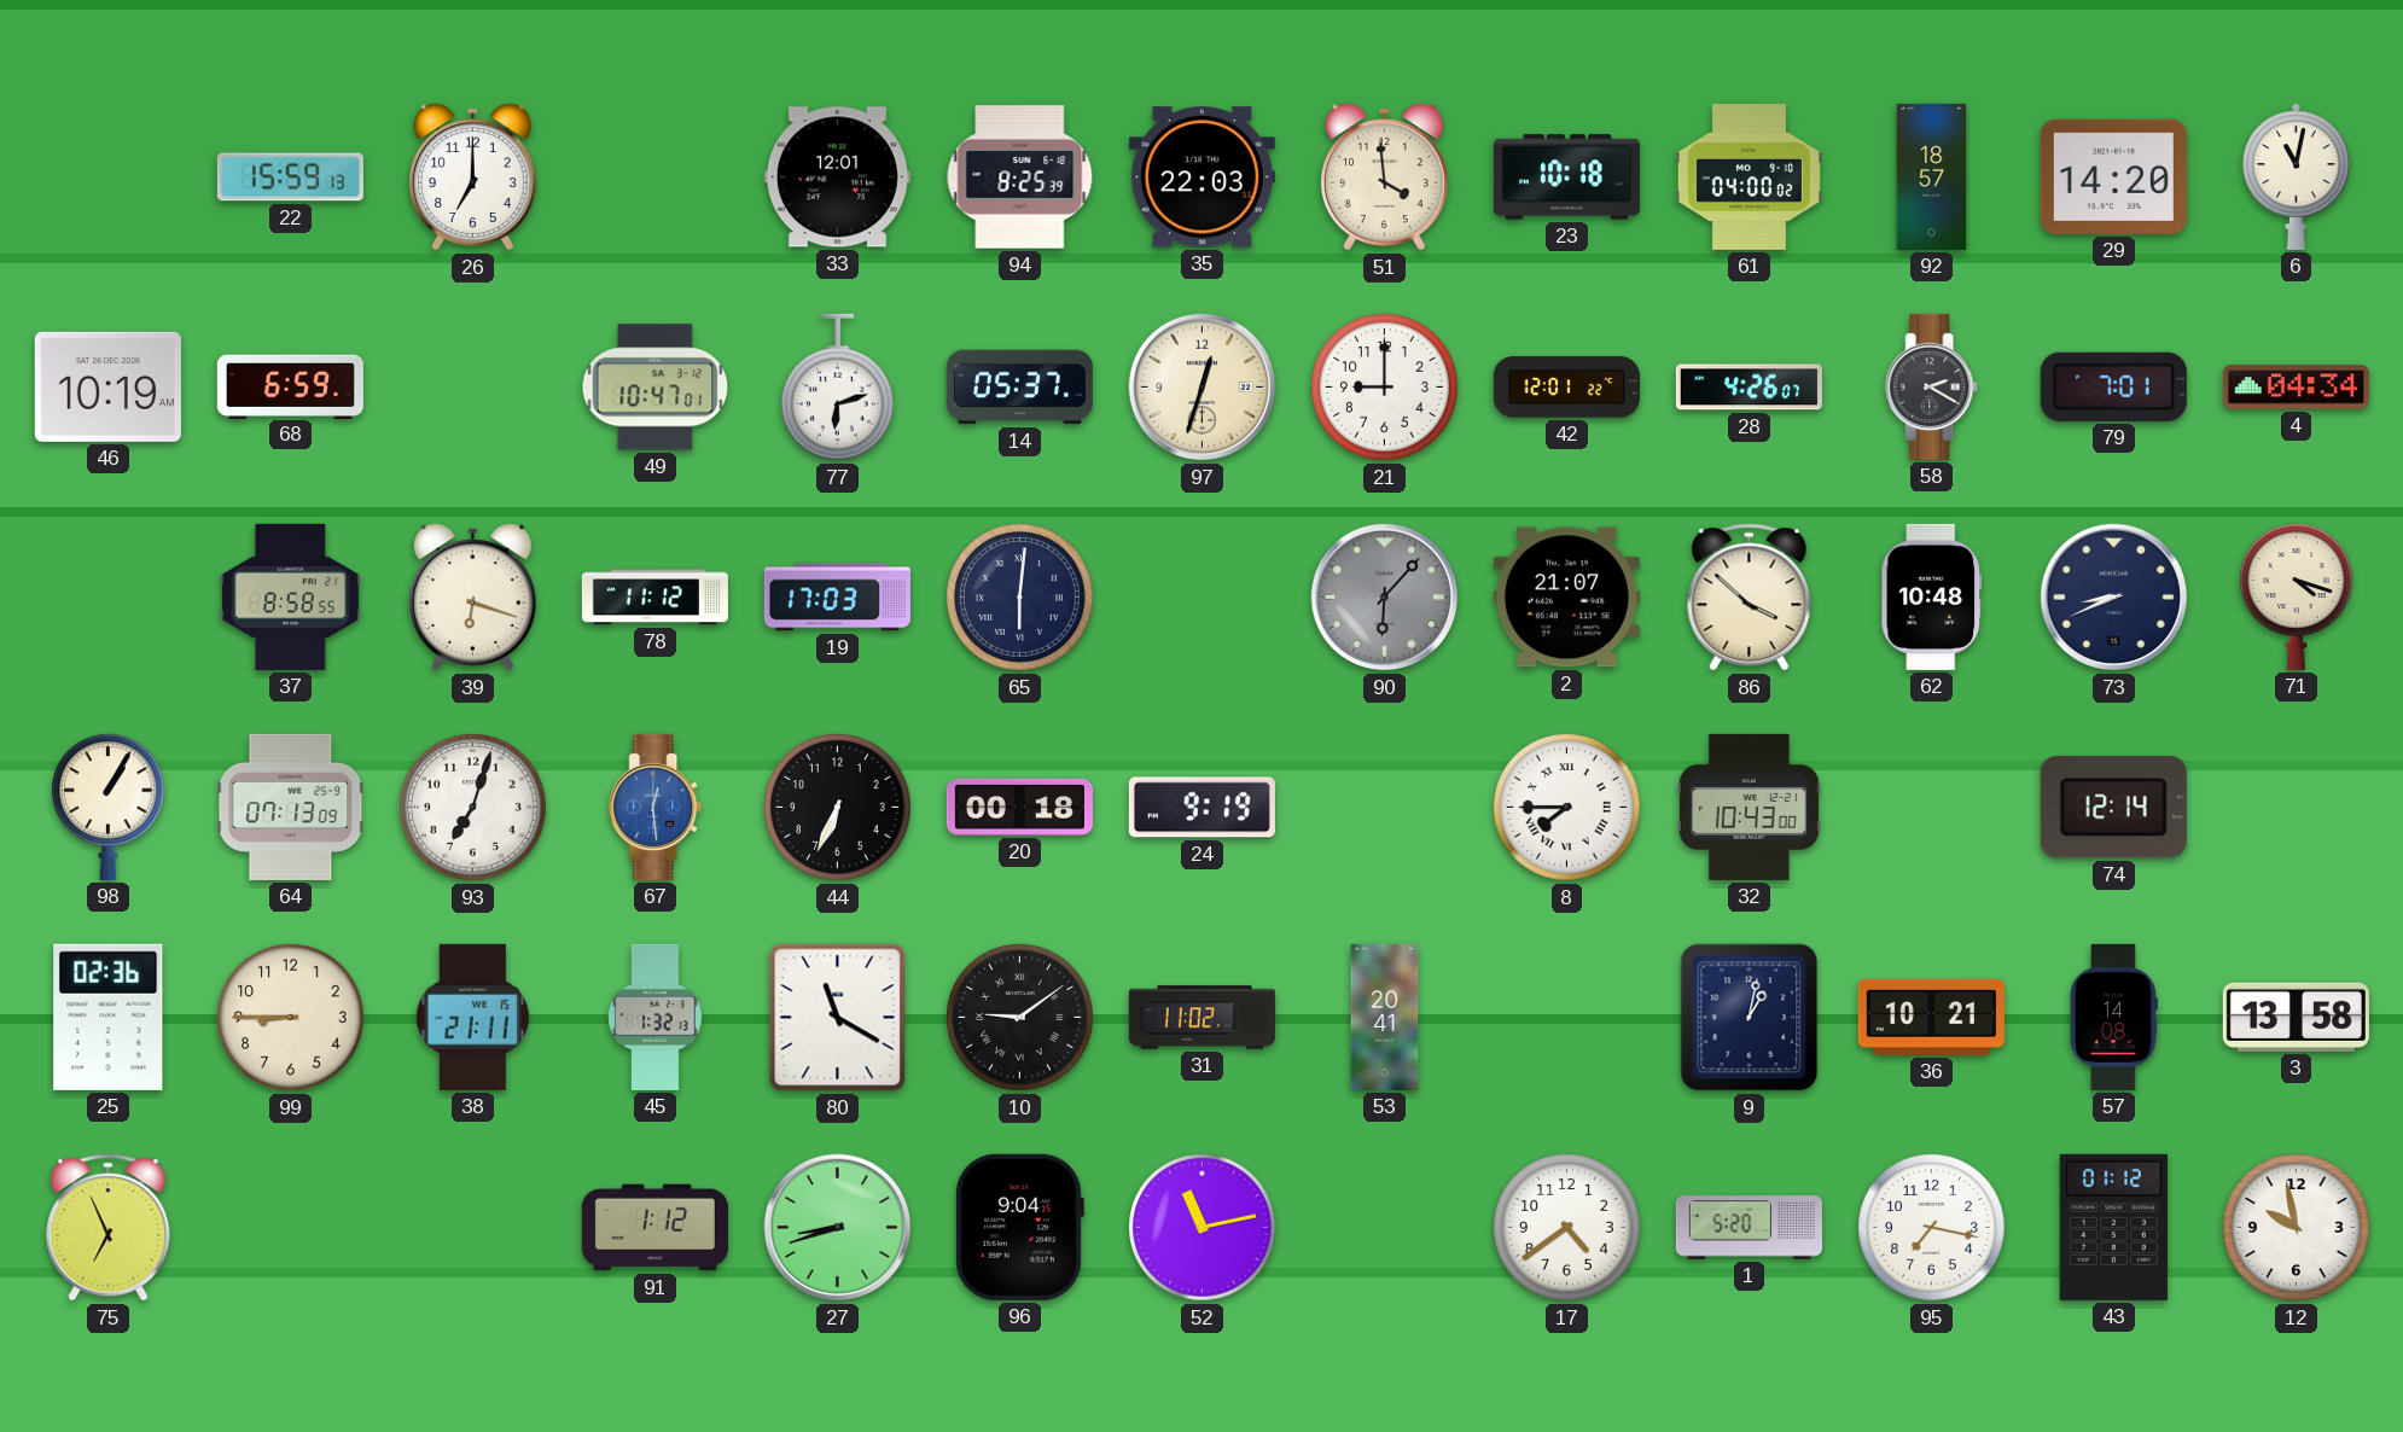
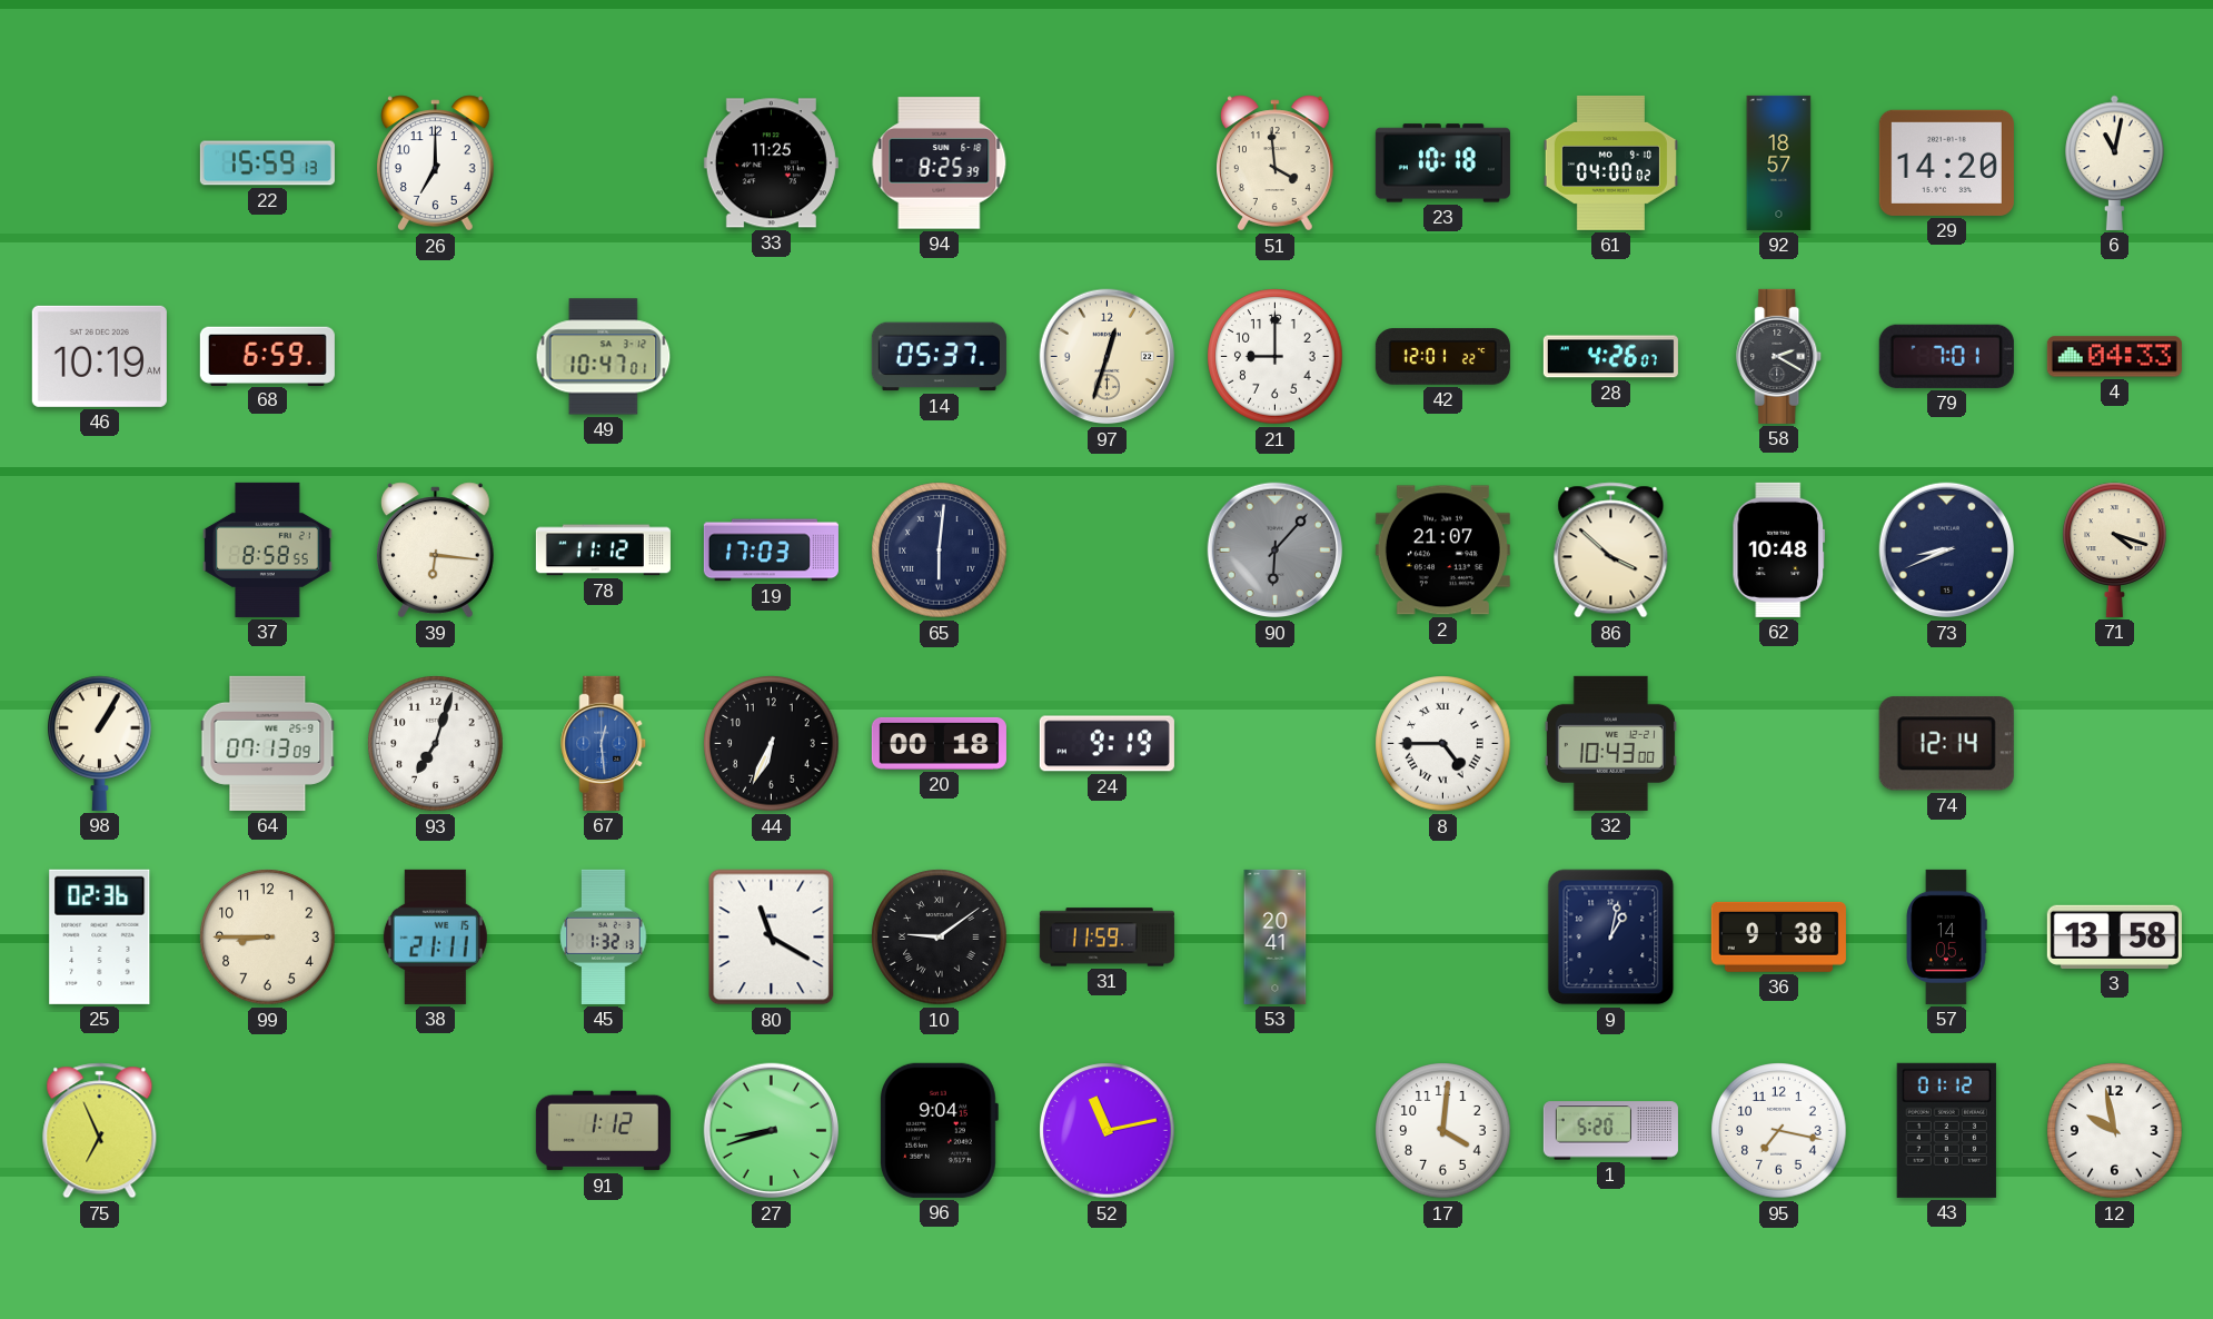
33: 12:01 -> 11:25
35: 22:03 -> none
77: 6:12 -> none
4: 04:34 -> 04:33
39: 6:18 -> 6:16
8: 7:45 -> 4:45
31: 11:02 -> 11:59
36: 10:21 -> 9:38
57: 14:08 -> 14:05
17: 4:39 -> 4:01
